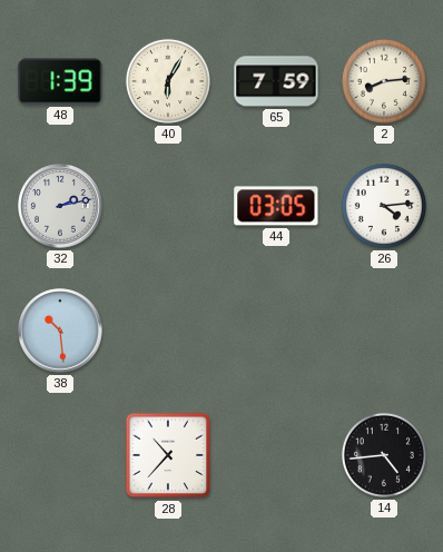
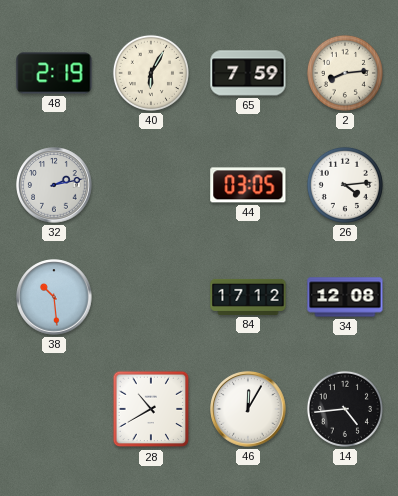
48: 1:39 -> 2:19
84: none -> 17:12
34: none -> 12:08
28: 10:37 -> 10:40
46: none -> 12:05
